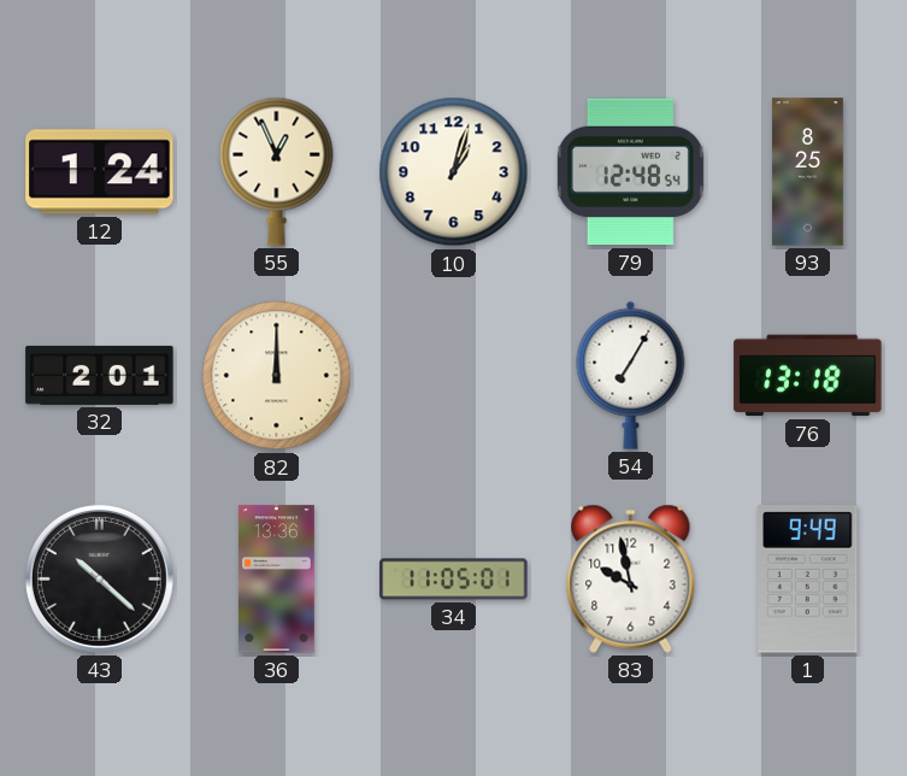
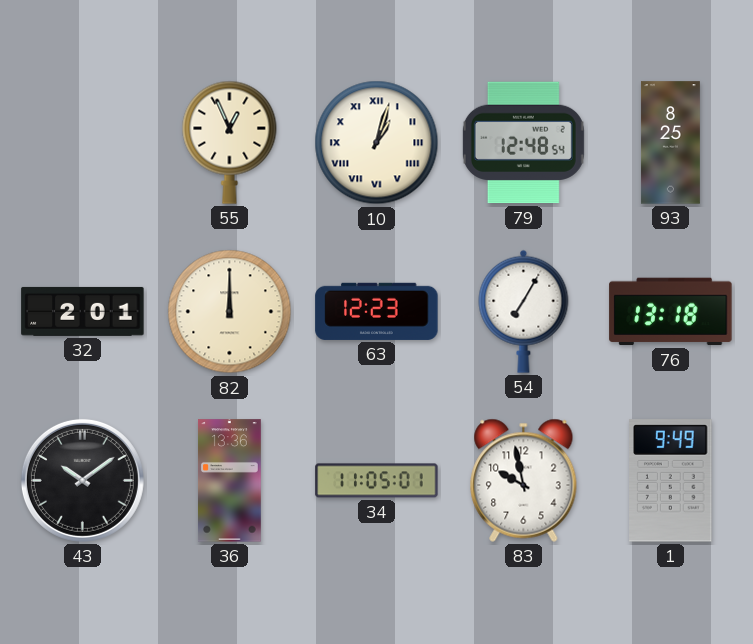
12: 1:24 -> none
10 numerals: Arabic -> Roman
63: none -> 12:23
43: 10:22 -> 10:09
